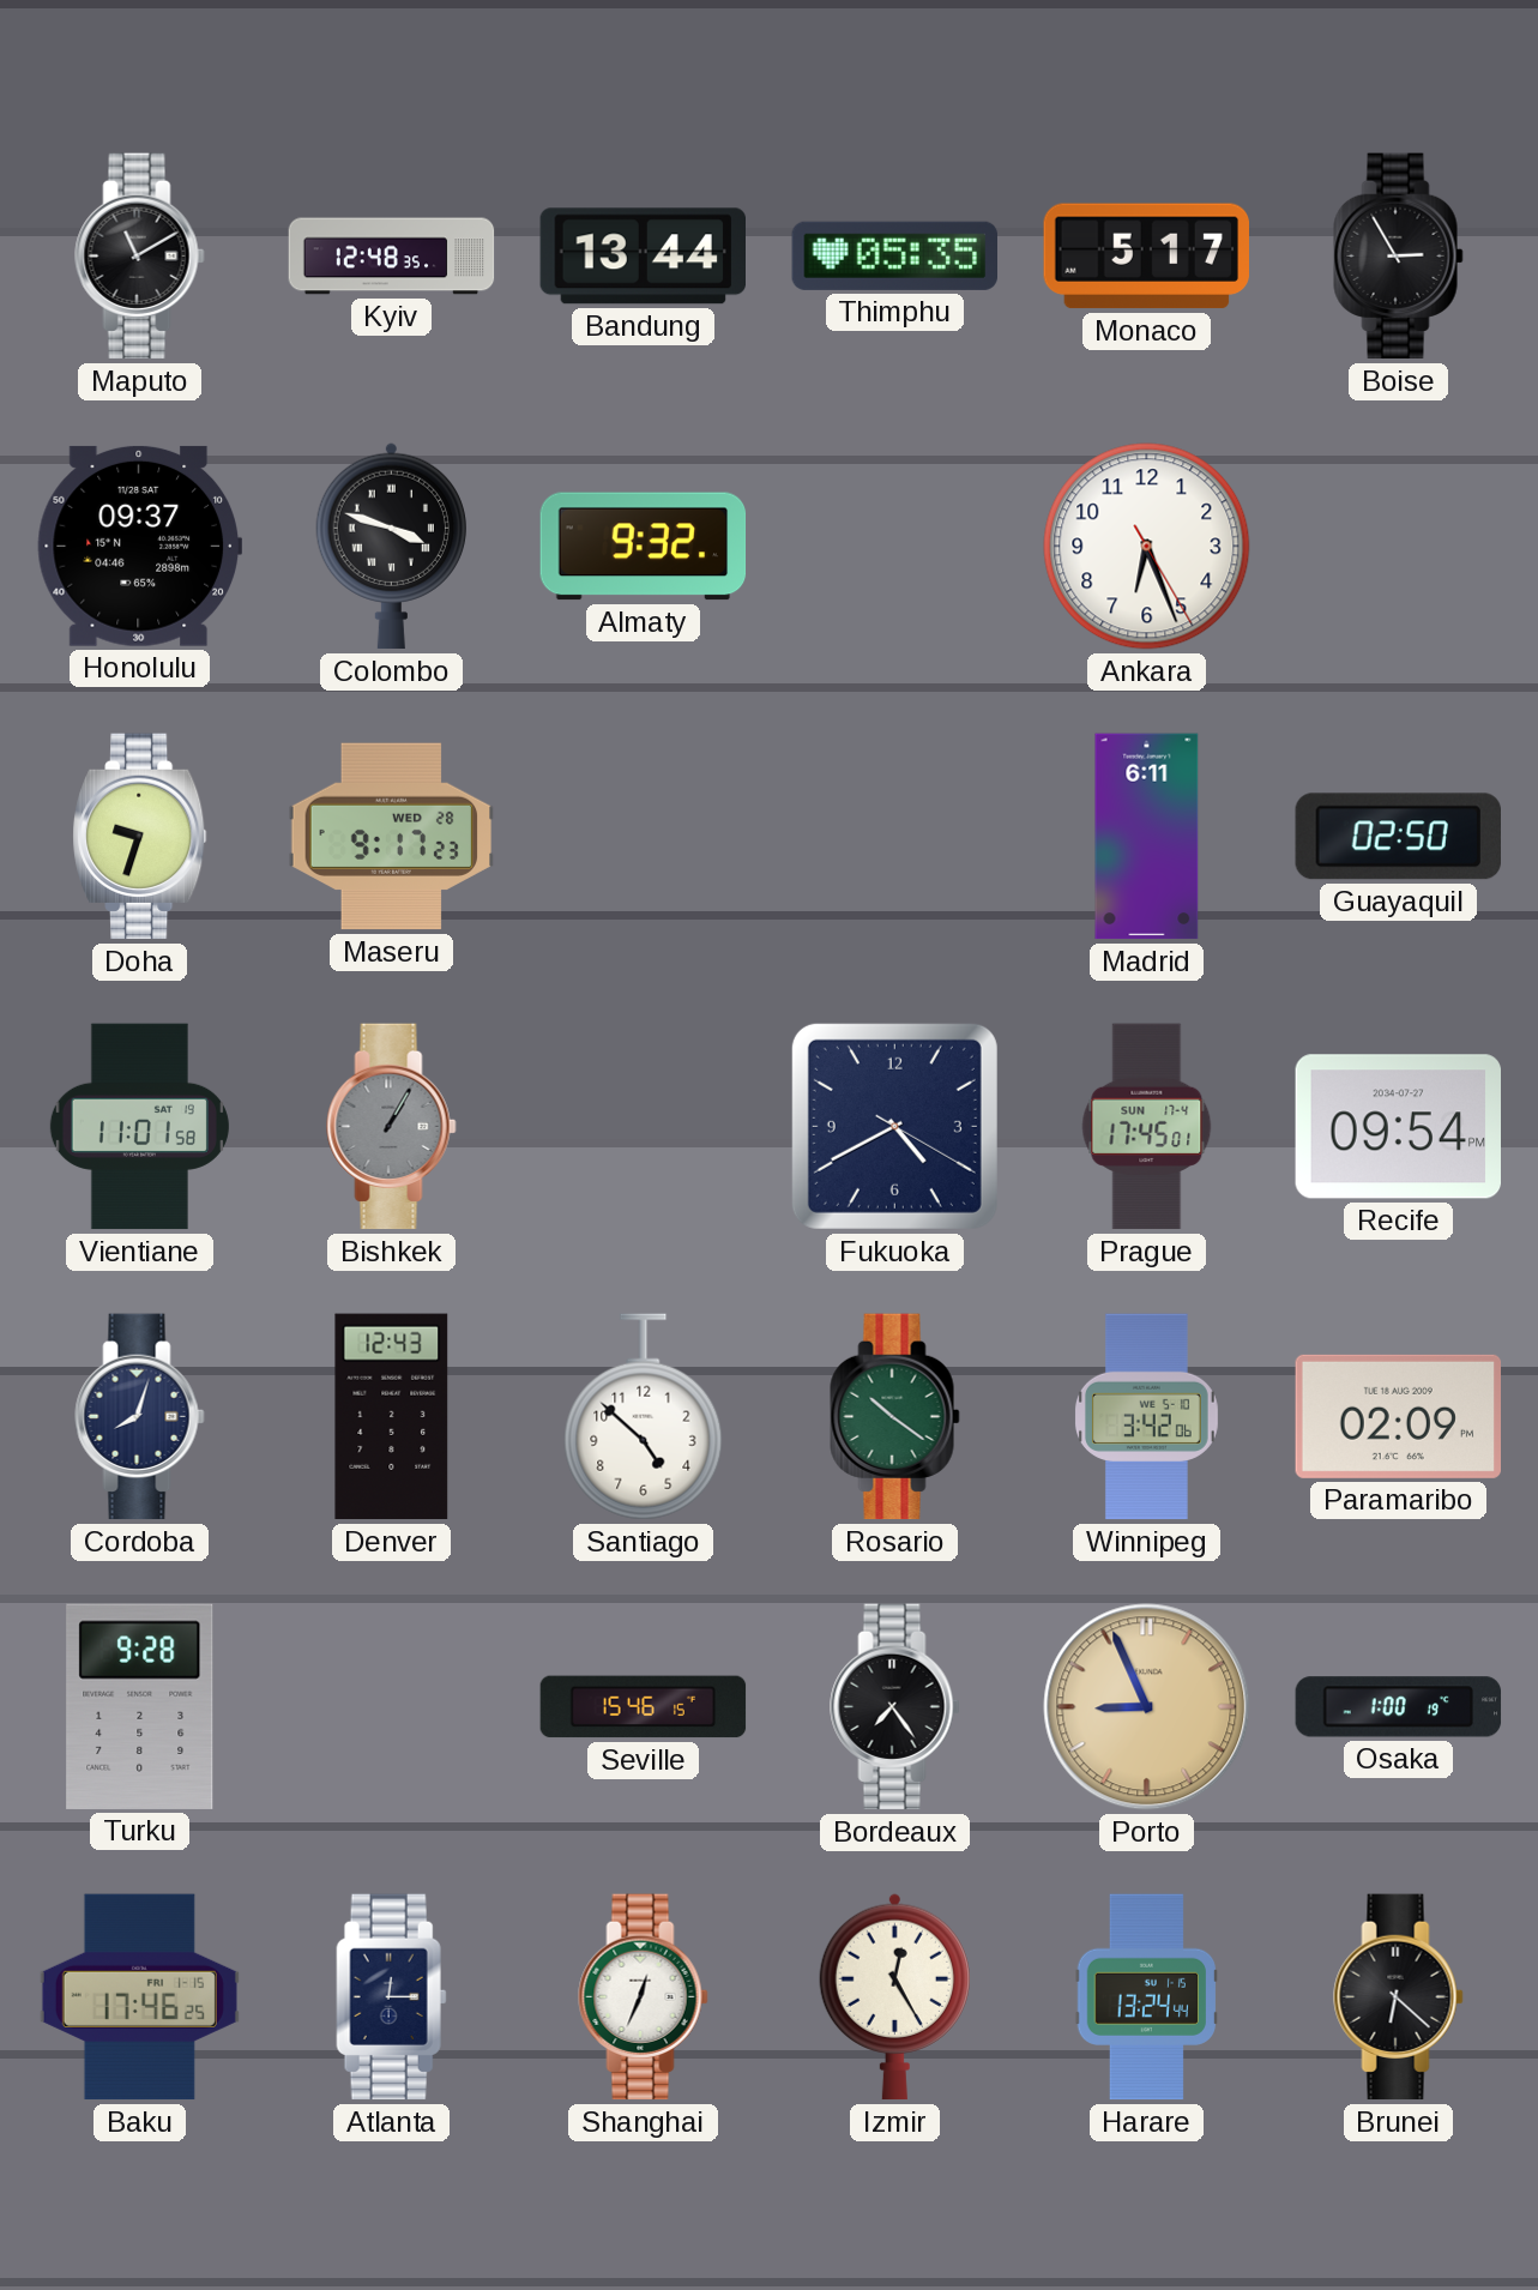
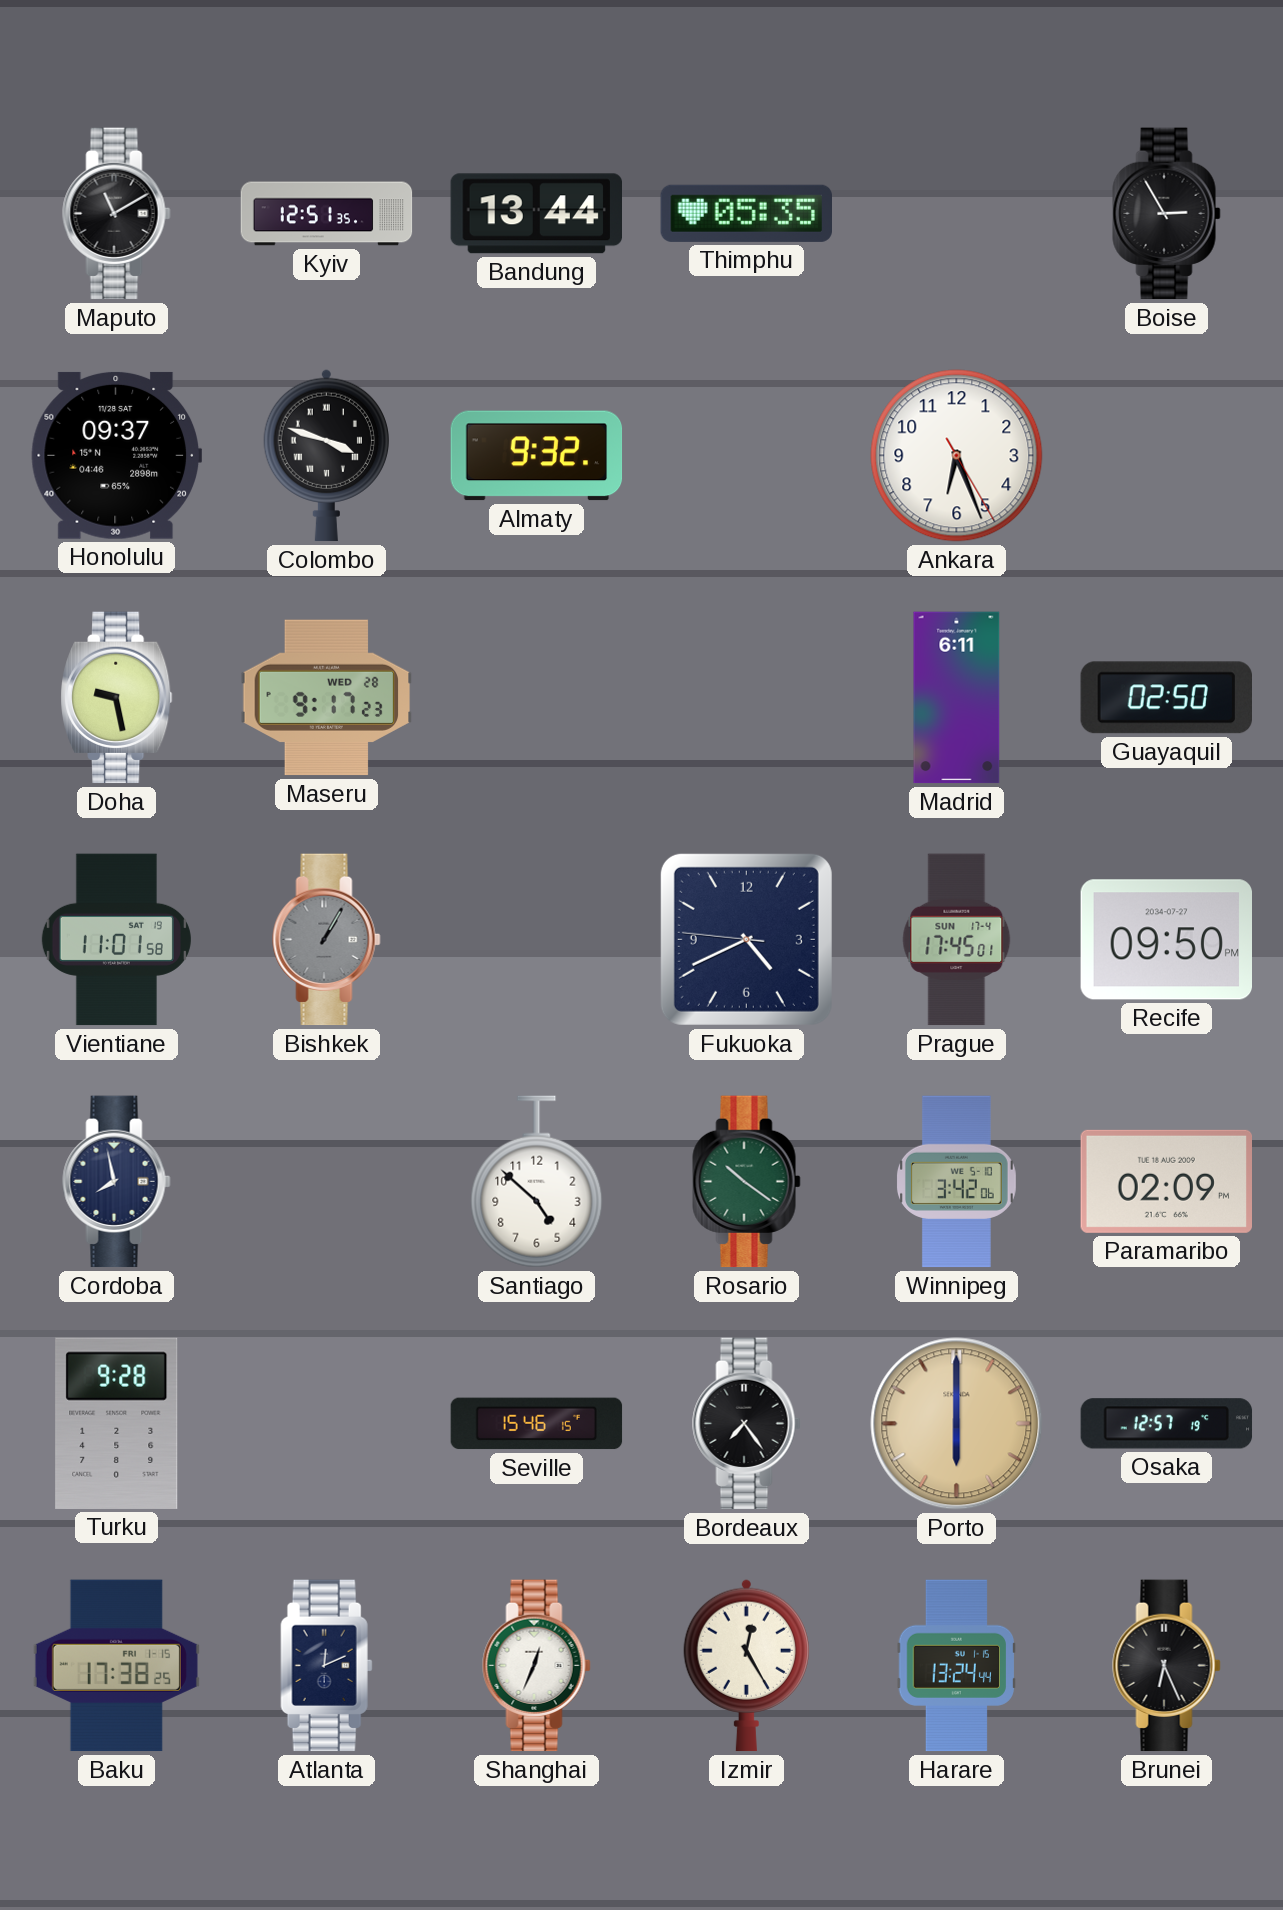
Kyiv: 12:48 -> 12:51
Monaco: 5:17 -> none
Doha: 9:33 -> 9:28
Fukuoka: 4:40:20 -> 4:40:46
Recife: 09:54 -> 09:50
Cordoba: 8:03 -> 7:58
Denver: 12:43 -> none
Porto: 8:56 -> 6:00
Osaka: 1:00 -> 12:57
Baku: 17:46 -> 17:38
Atlanta: 12:15 -> 12:11
Brunei: 6:22 -> 6:26
